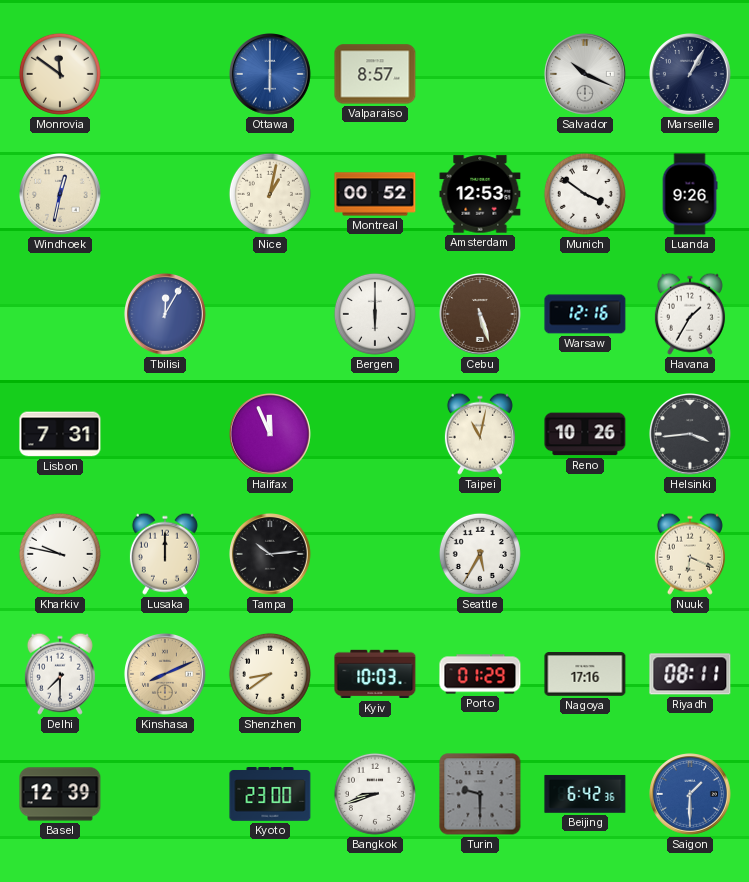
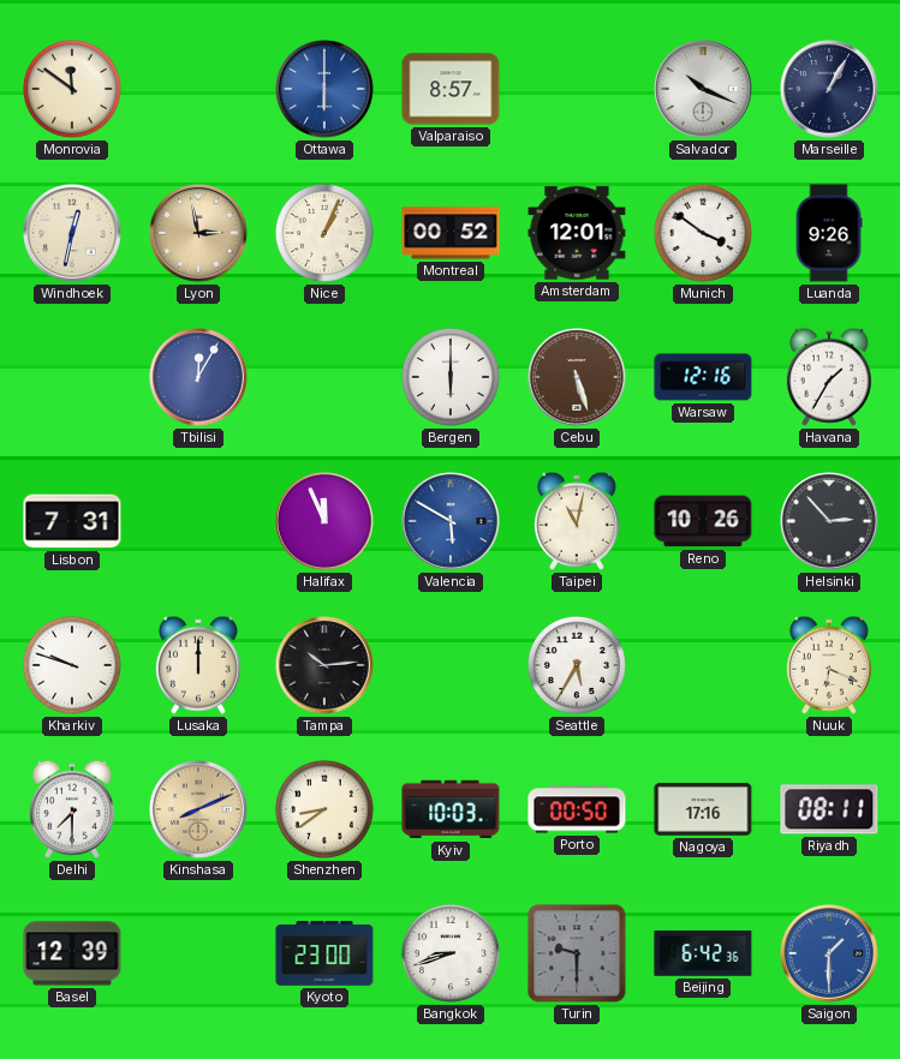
Lyon: none -> 2:58
Nice: 1:02 -> 1:04
Amsterdam: 12:53 -> 12:01
Valencia: none -> 5:50
Helsinki: 3:44 -> 2:53
Kharkiv: 9:47 -> 9:48
Porto: 01:29 -> 00:50
